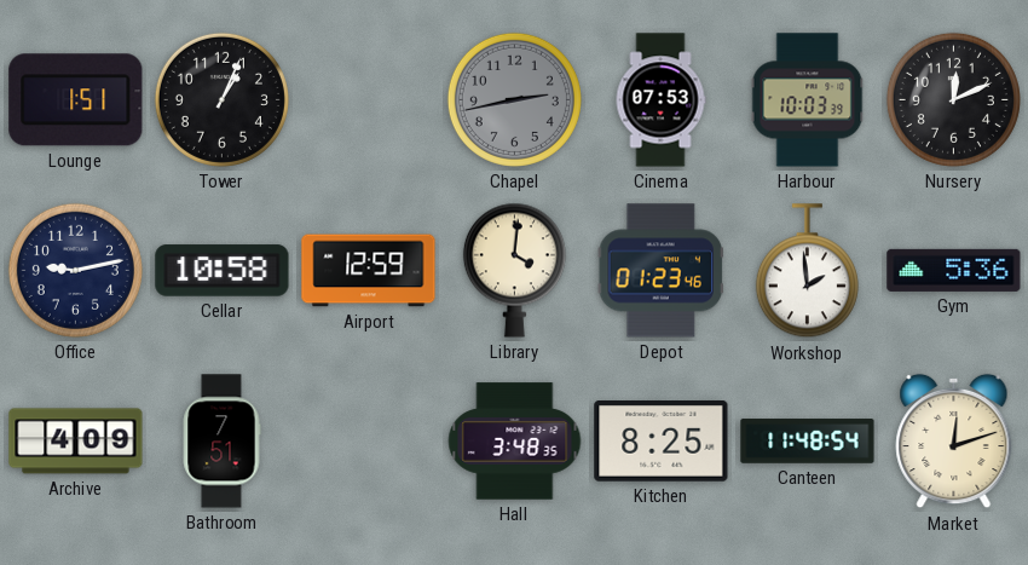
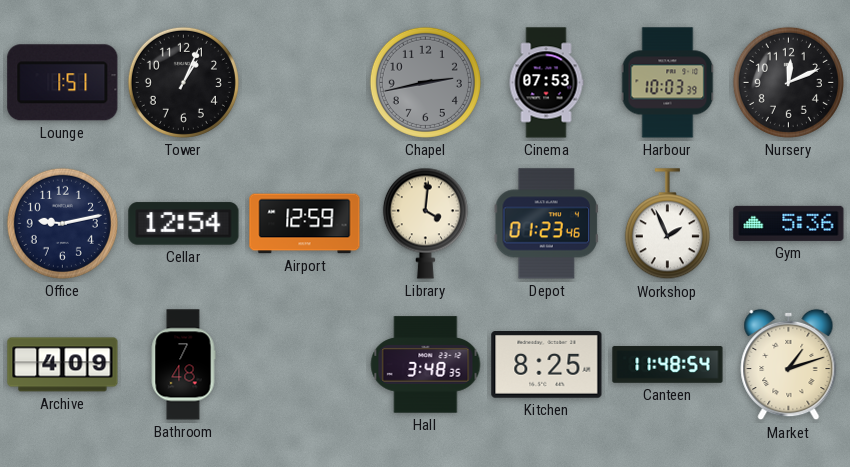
Cellar: 10:58 -> 12:54
Workshop: 1:59 -> 1:56
Bathroom: 7:51 -> 7:48
Market: 12:12 -> 1:12
